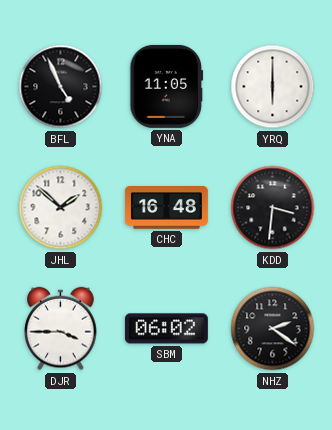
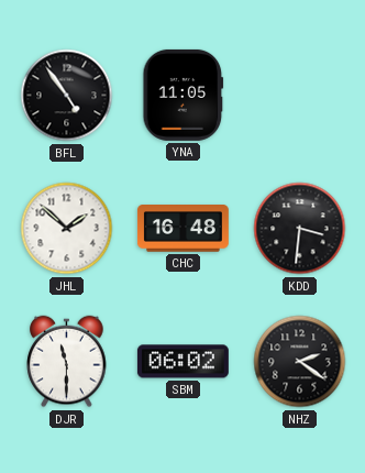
BFL: 4:56 -> 4:54
YRQ: 6:00 -> none
DJR: 3:45 -> 11:30
